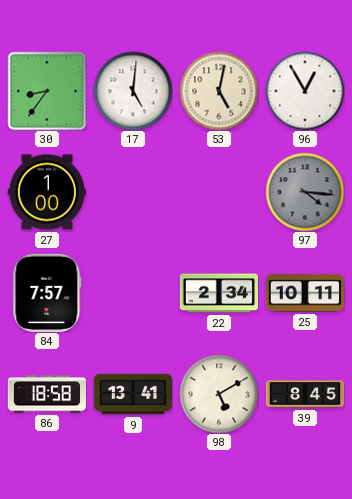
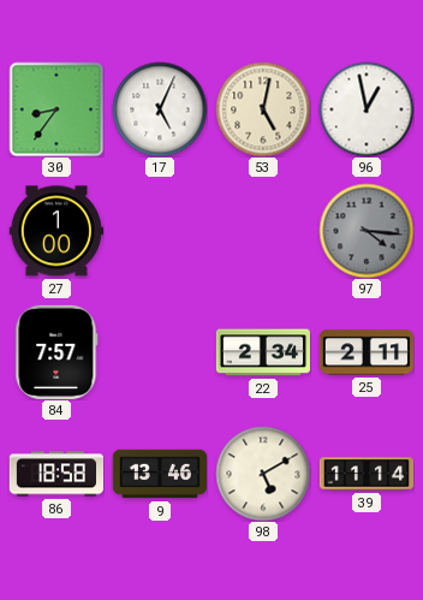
17: 5:01 -> 5:04
96: 12:55 -> 12:58
25: 10:11 -> 2:11
9: 13:41 -> 13:46
39: 8:45 -> 11:14
